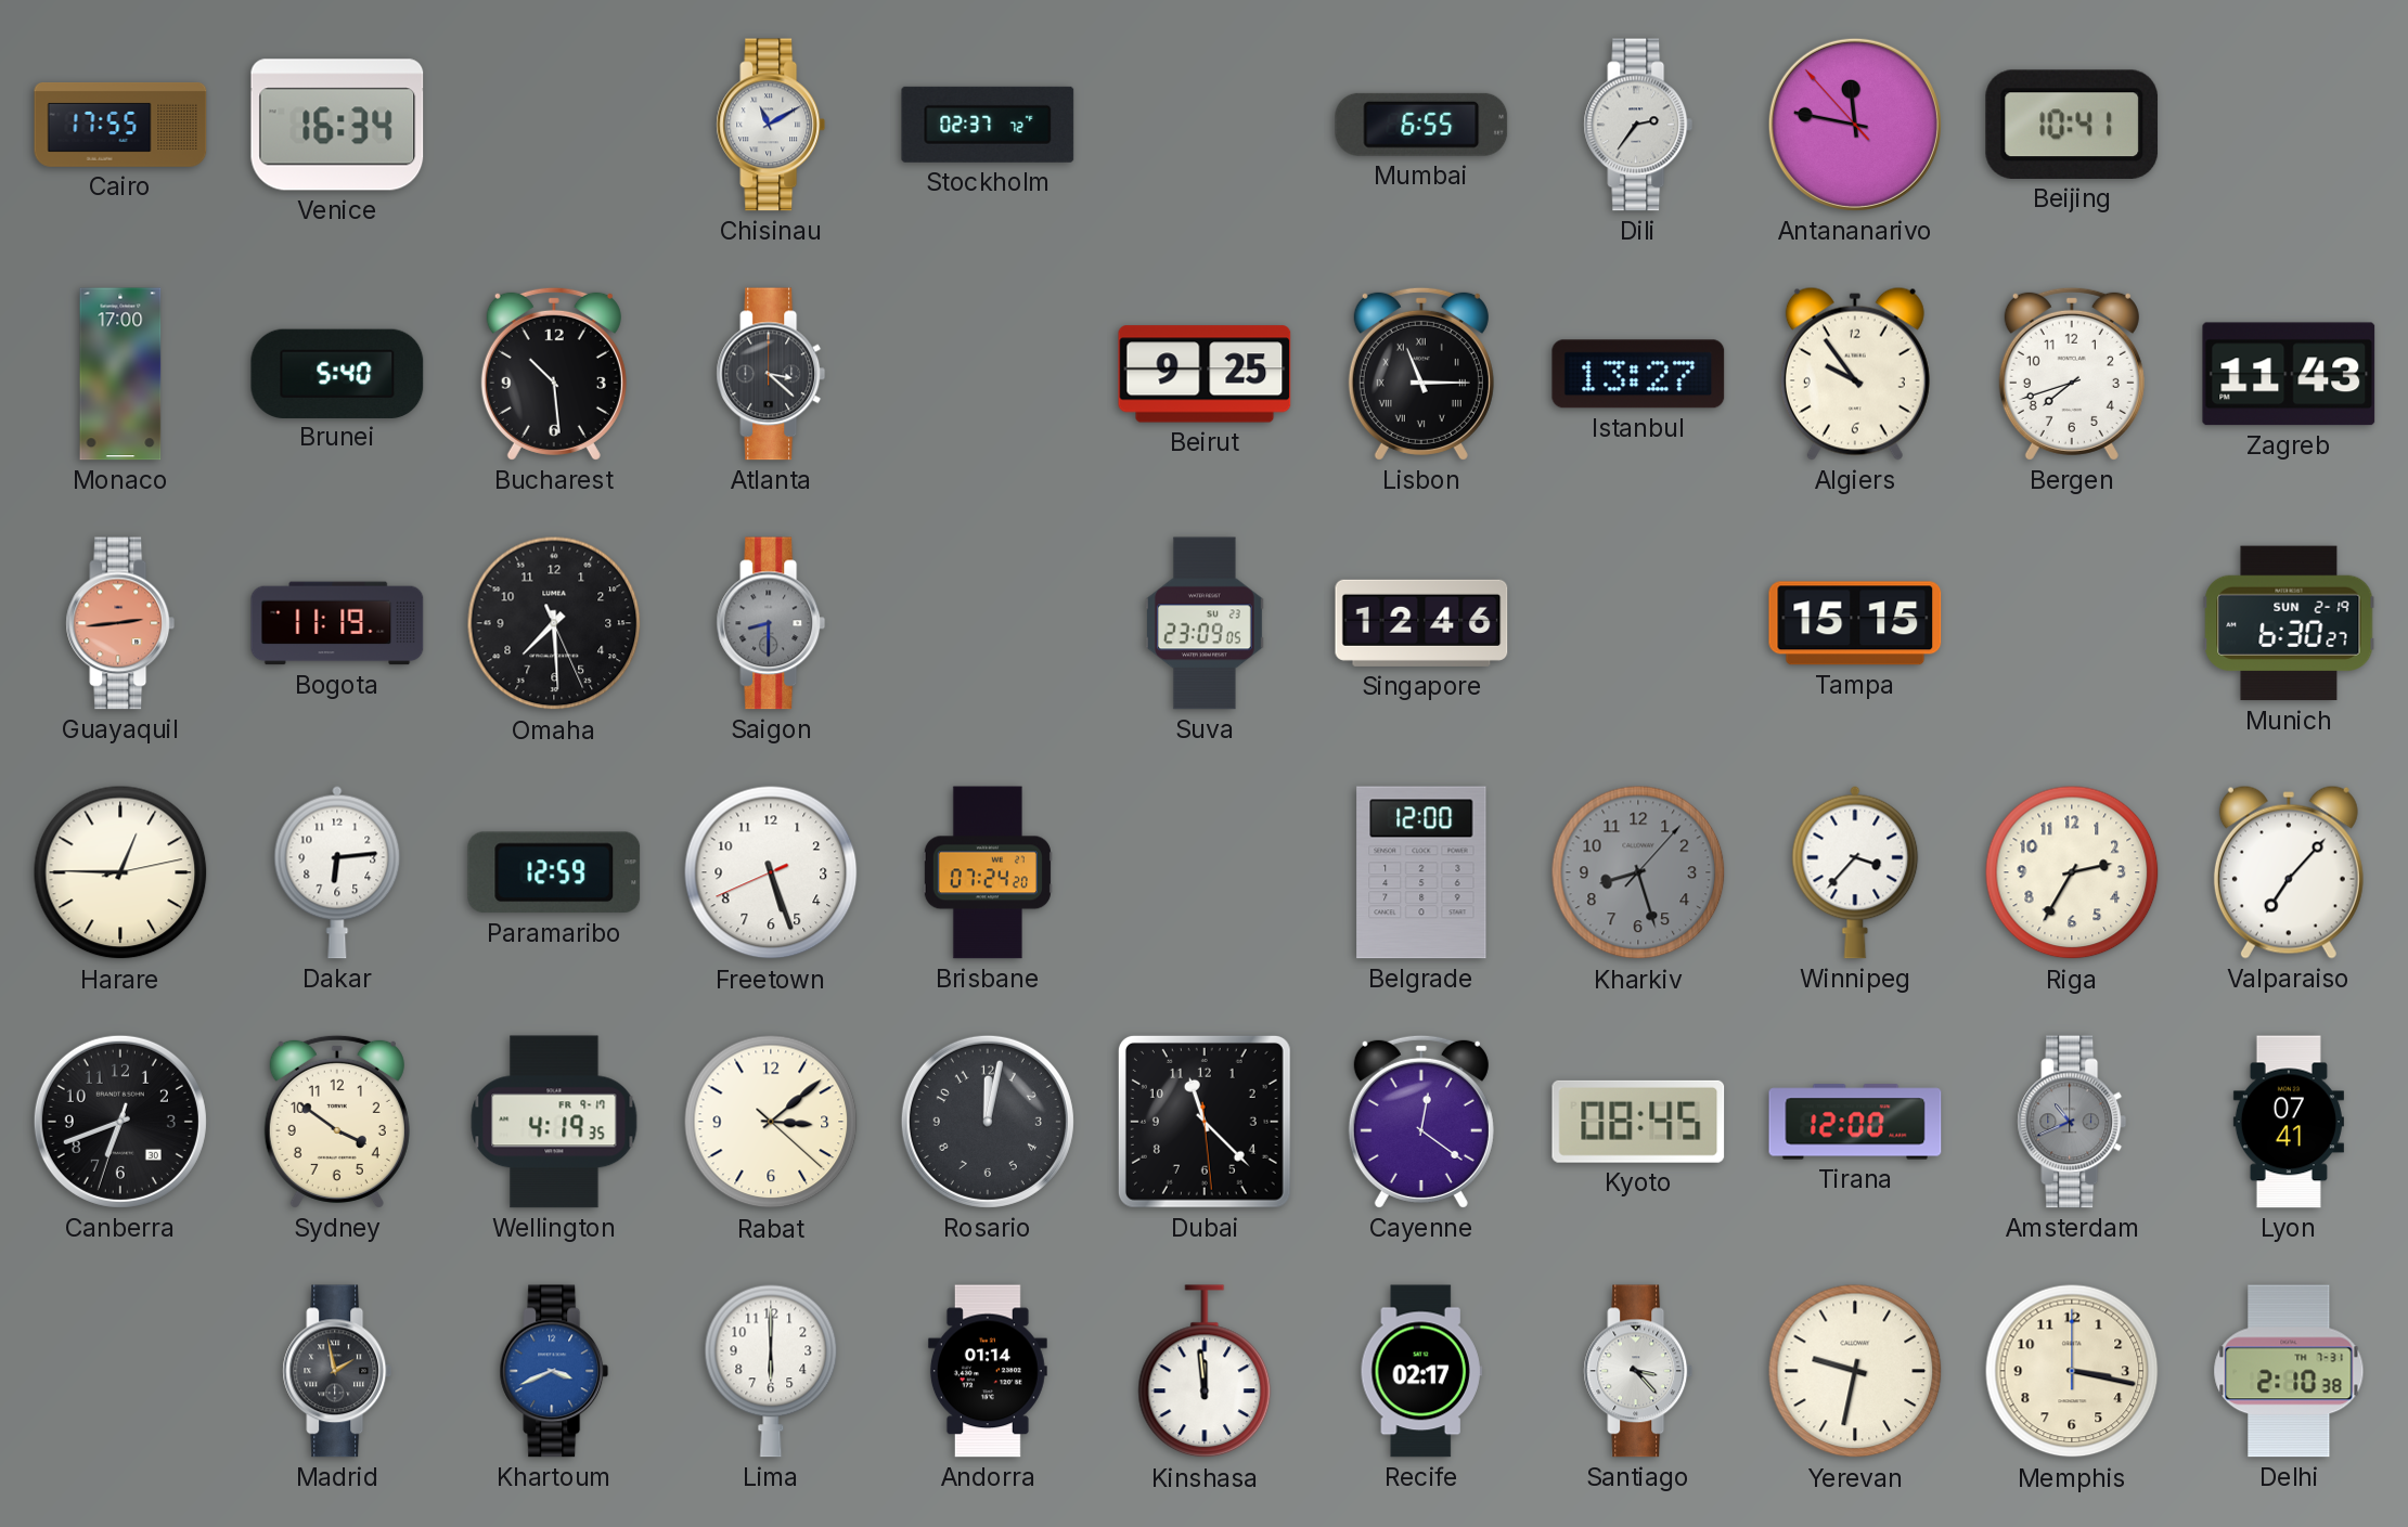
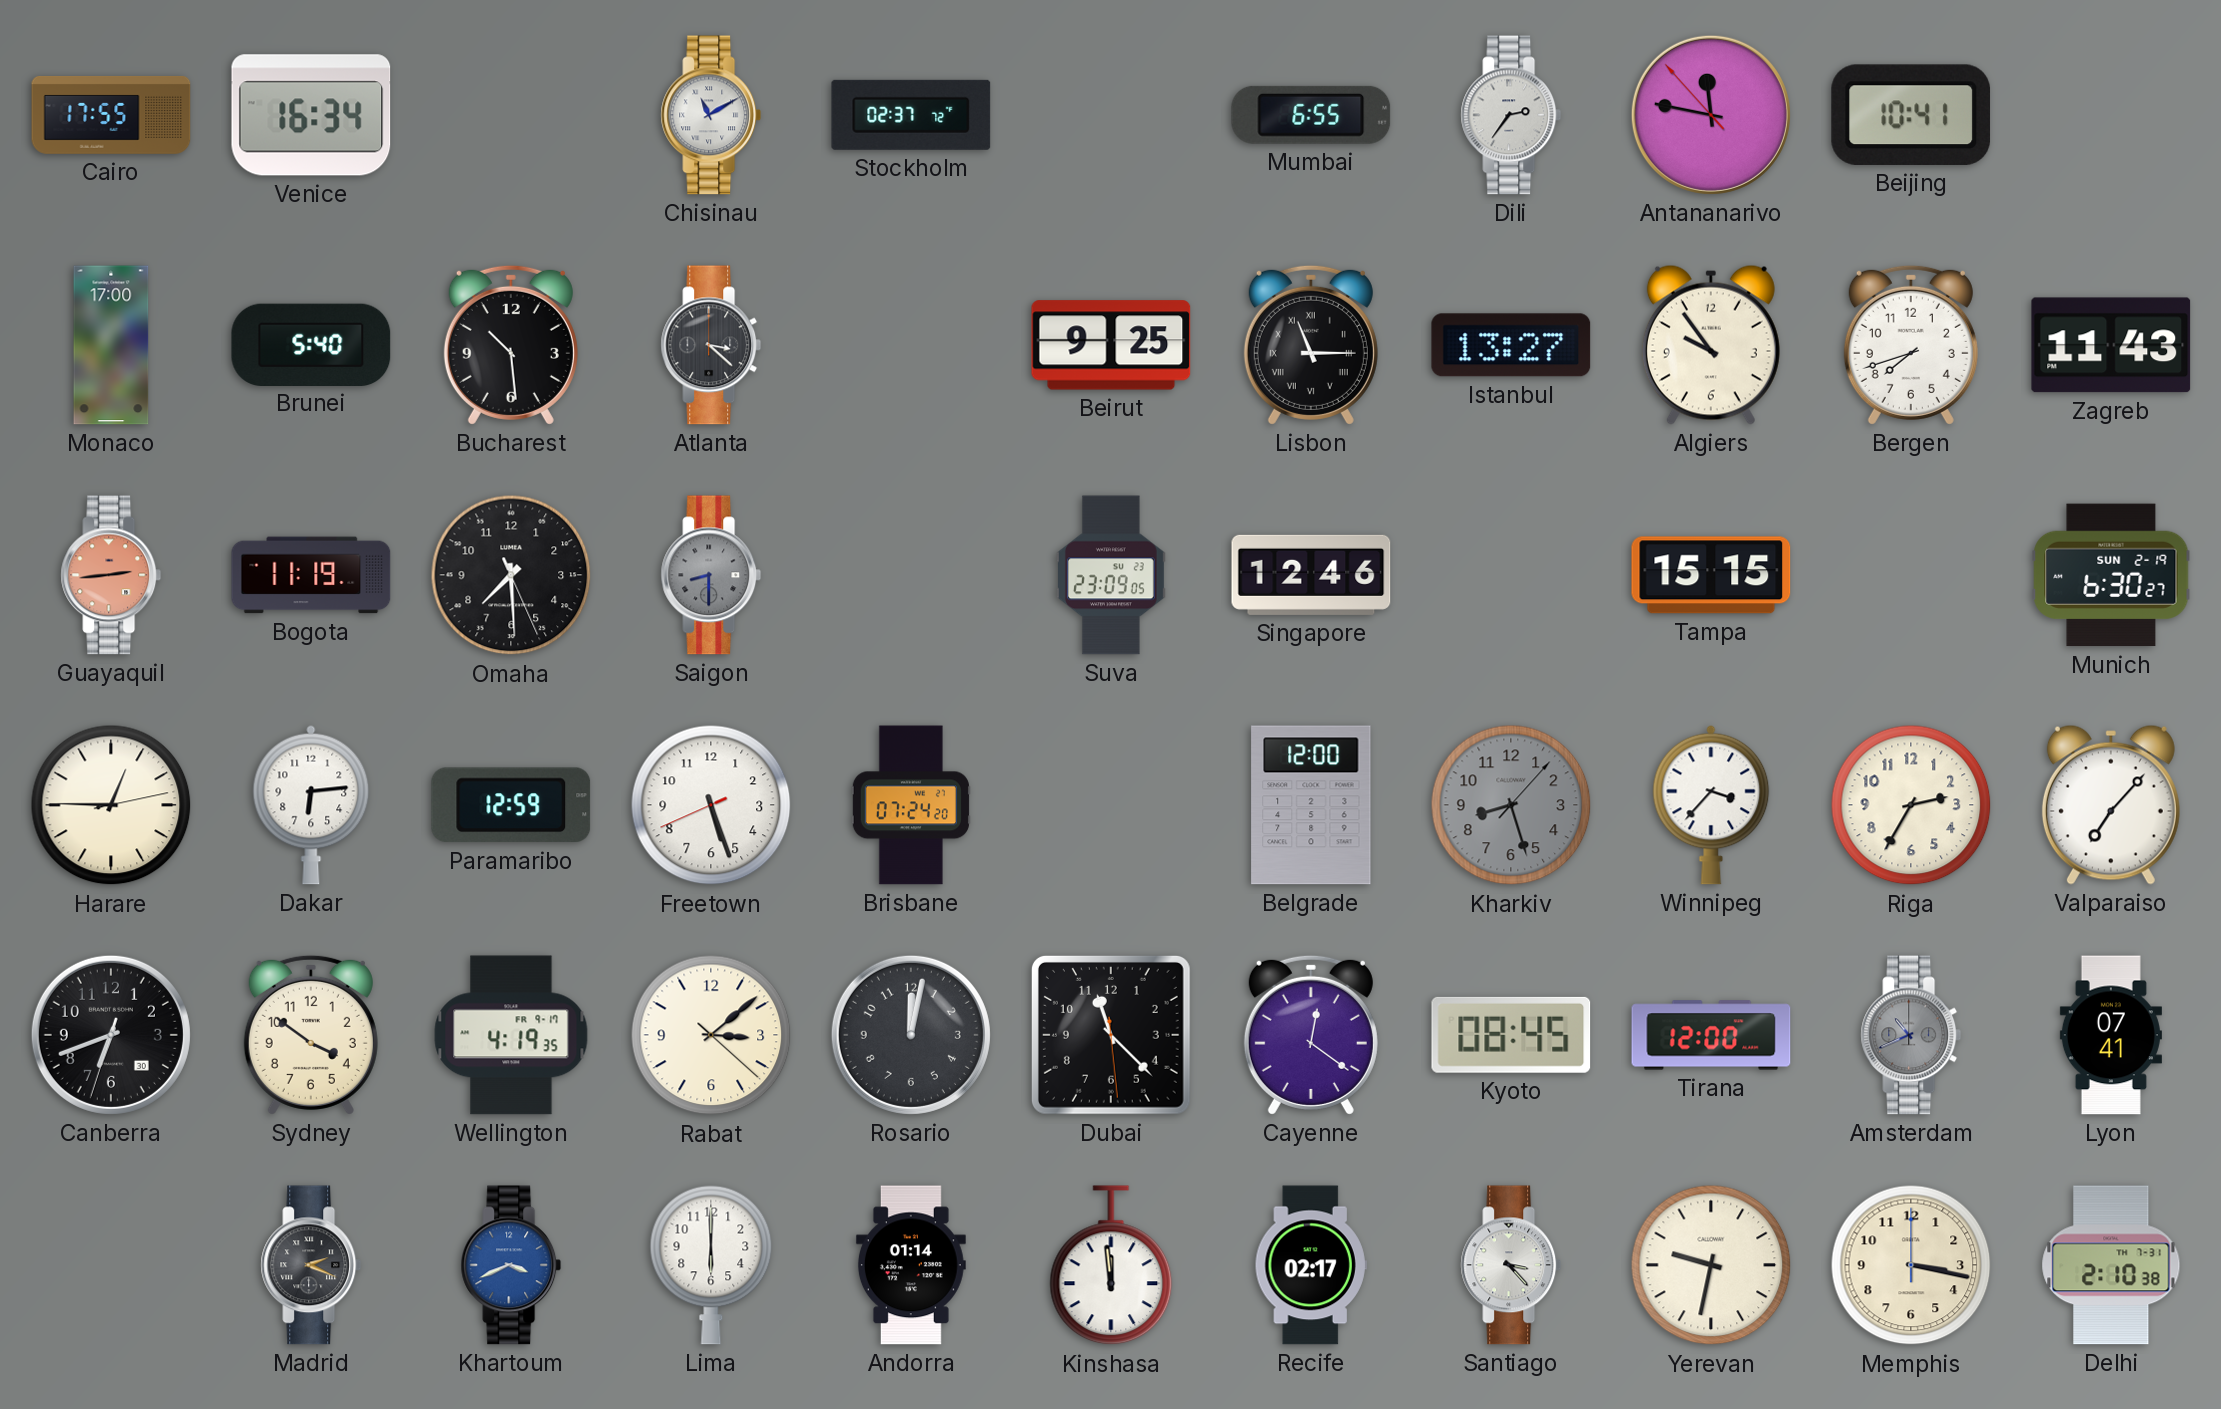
Madrid: 1:58 -> 2:19
